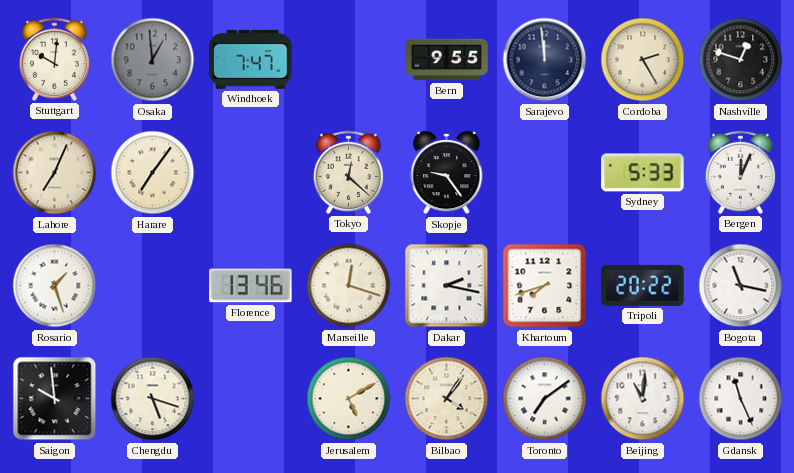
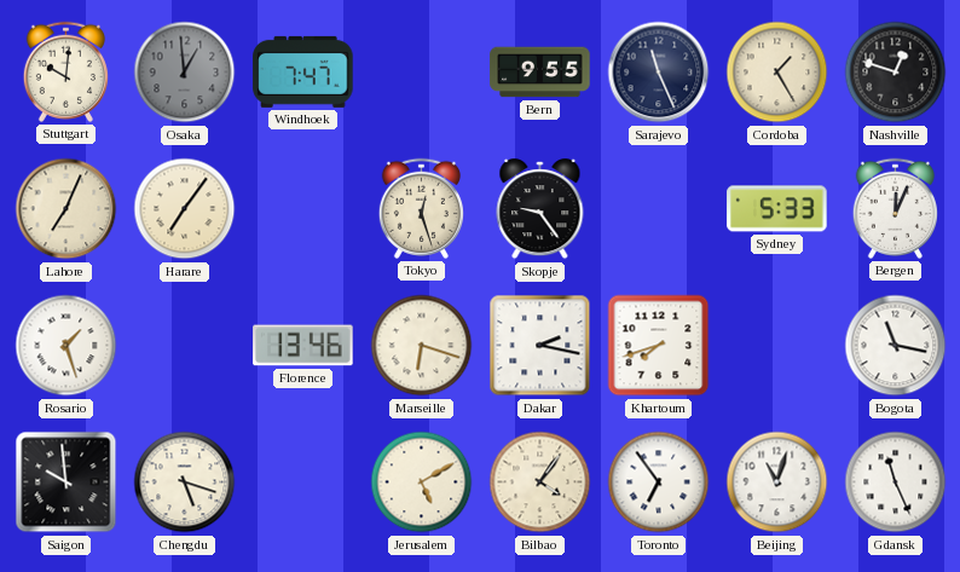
Sarajevo: 11:59 -> 11:26
Cordoba: 2:25 -> 1:25
Tokyo: 12:22 -> 12:27
Marseille: 12:18 -> 6:18
Tripoli: 20:22 -> none
Toronto: 7:09 -> 6:54
Beijing: 11:01 -> 11:03
